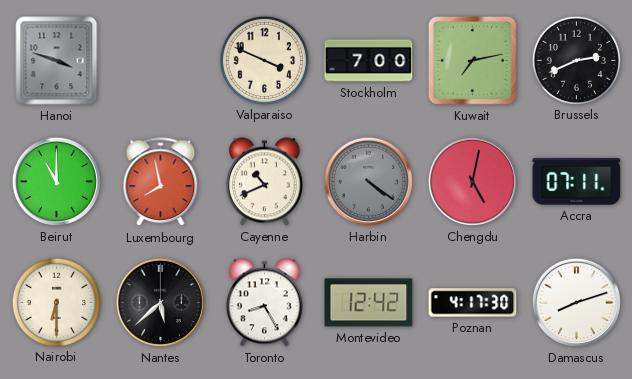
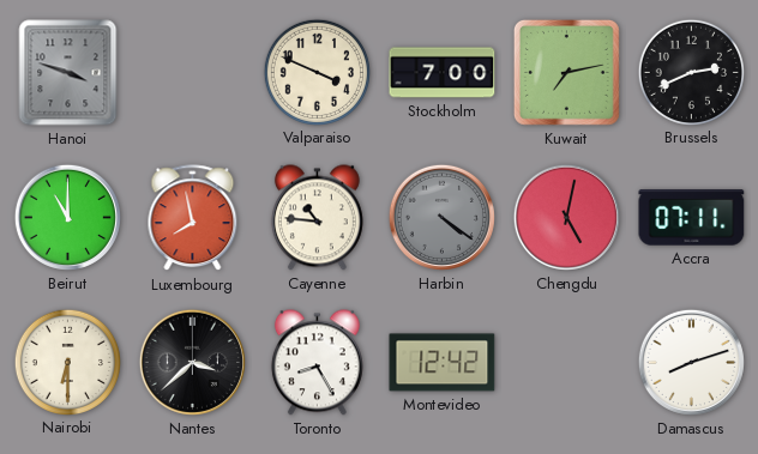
Cayenne: 10:41 -> 10:46
Nantes: 5:38 -> 3:38
Poznan: 4:17 -> none
